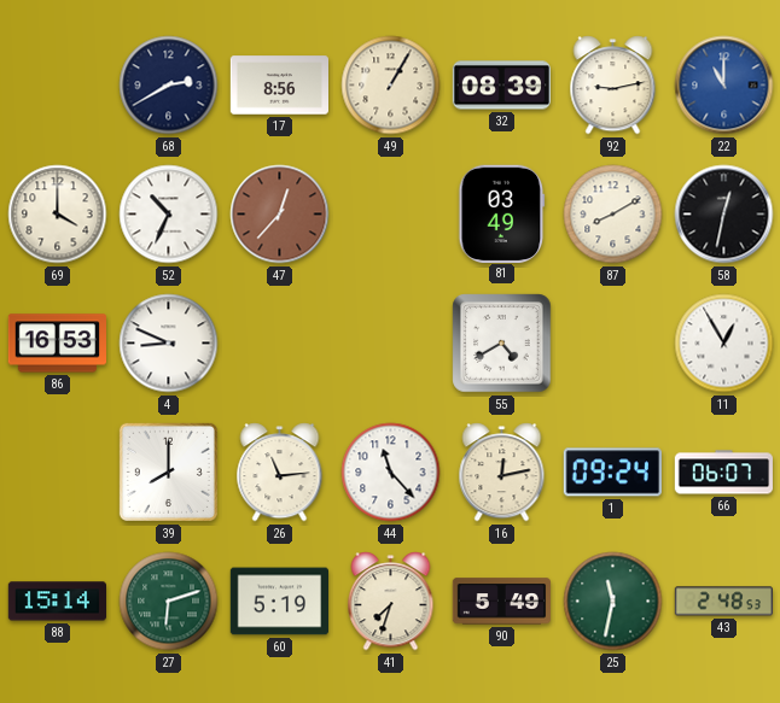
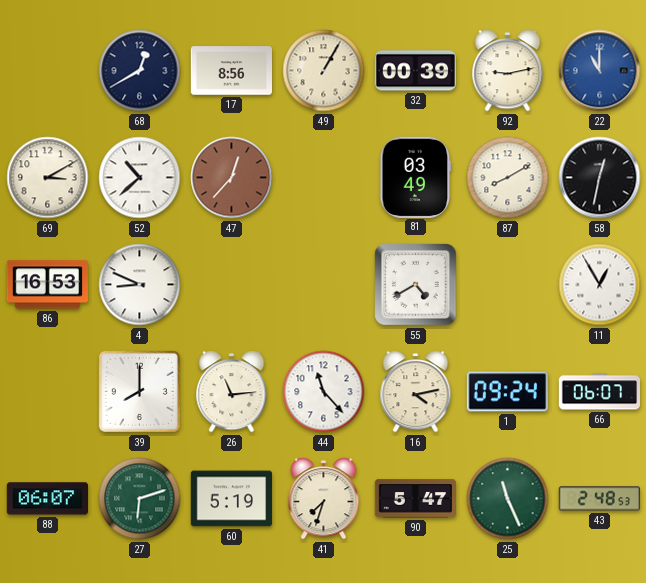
68: 2:40 -> 12:40
32: 08:39 -> 00:39
69: 4:00 -> 3:10
52: 10:34 -> 10:38
16: 12:13 -> 4:13
88: 15:14 -> 06:07
90: 5:49 -> 5:47
25: 11:32 -> 11:26
